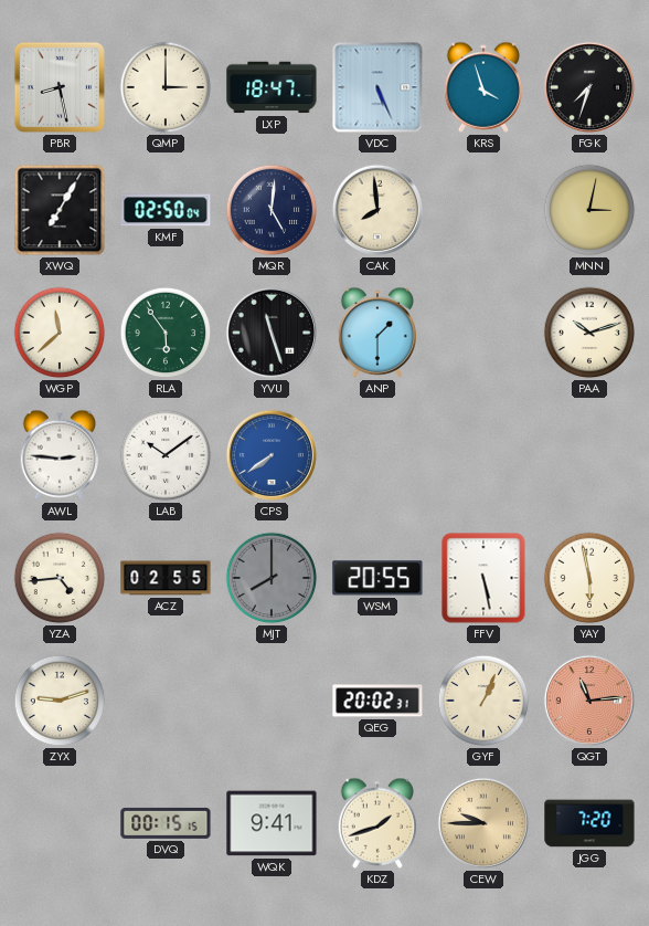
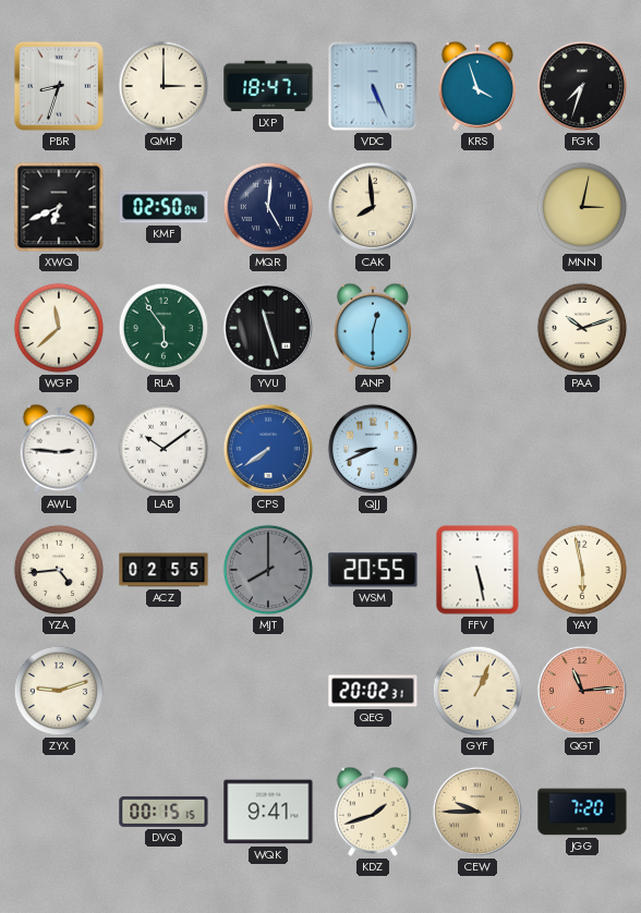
PBR: 8:28 -> 8:33
XWQ: 7:05 -> 6:41
ANP: 1:30 -> 12:30
QJJ: none -> 8:41
